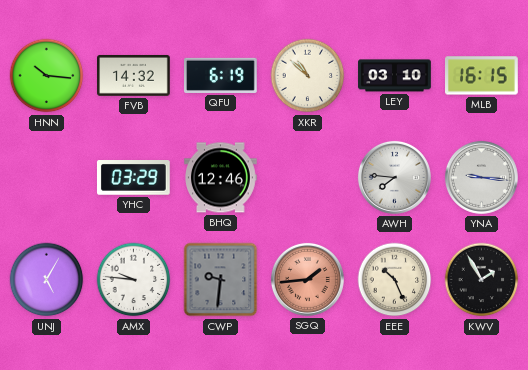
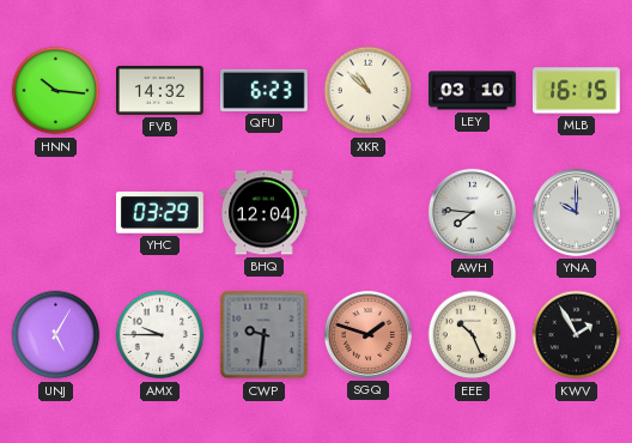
QFU: 6:19 -> 6:23
BHQ: 12:46 -> 12:04
YNA: 9:16 -> 10:00
AMX: 9:46 -> 9:45
SGQ: 1:44 -> 1:48
